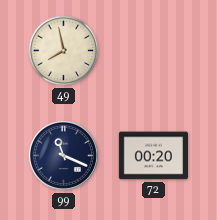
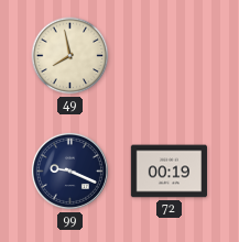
99: 11:19 -> 9:19
72: 00:20 -> 00:19
